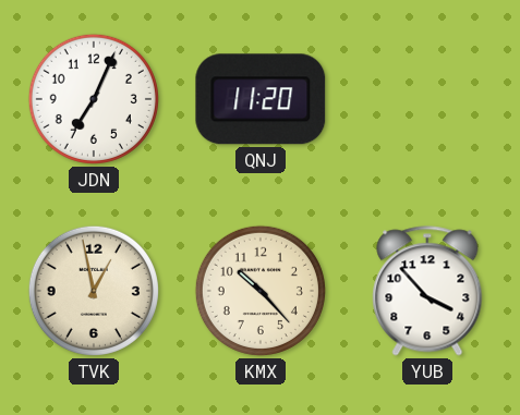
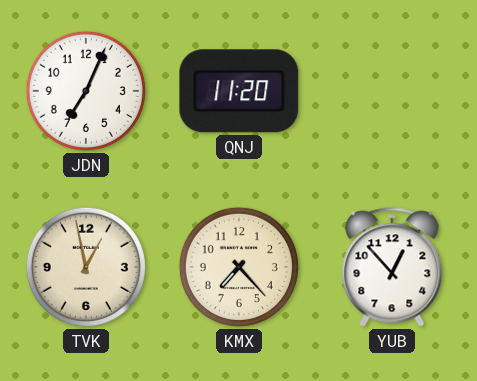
KMX: 10:23 -> 7:23
YUB: 3:53 -> 12:53
